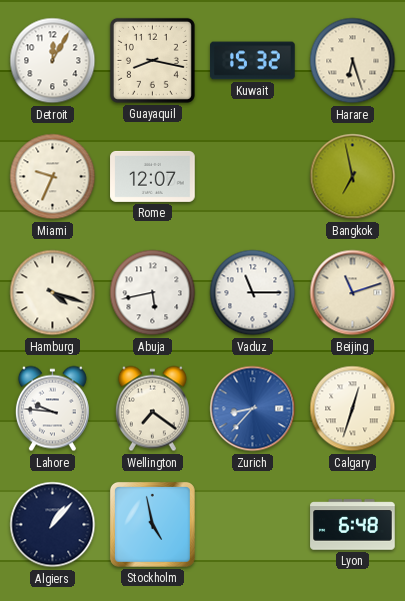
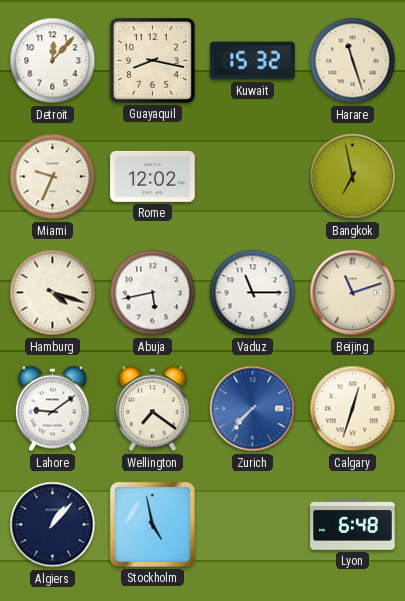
Detroit: 12:05 -> 12:07
Harare: 6:27 -> 11:27
Rome: 12:07 -> 12:02
Lahore: 9:46 -> 9:09
Zurich: 8:37 -> 7:37
